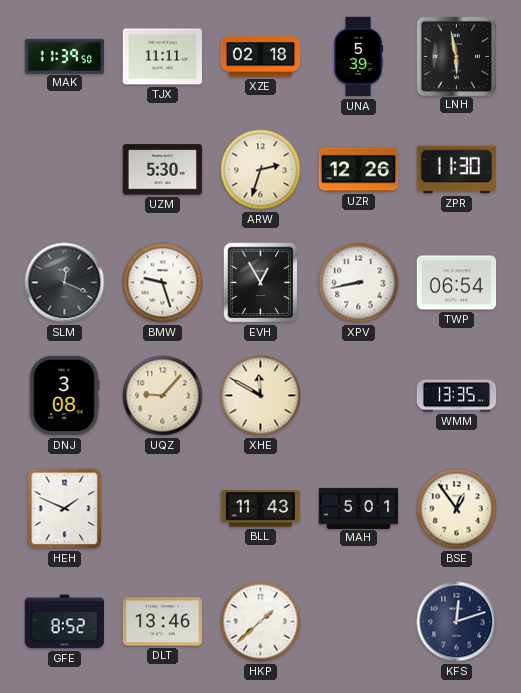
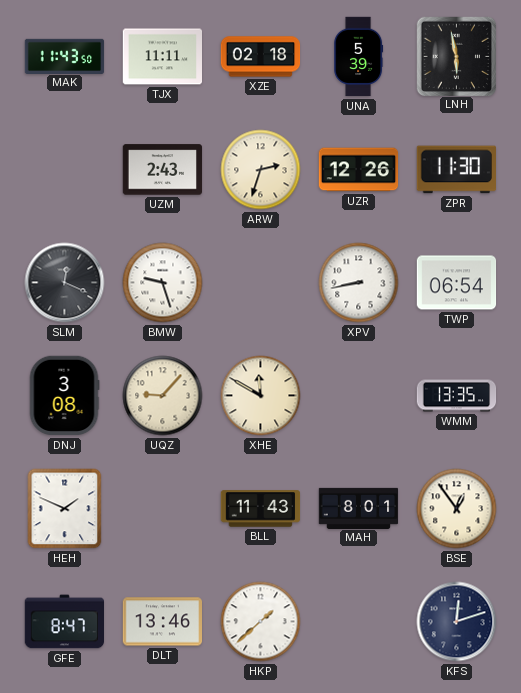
MAK: 11:39 -> 11:43
UZM: 5:30 -> 2:43
EVH: 12:55 -> none
MAH: 5:01 -> 8:01
GFE: 8:52 -> 8:47
